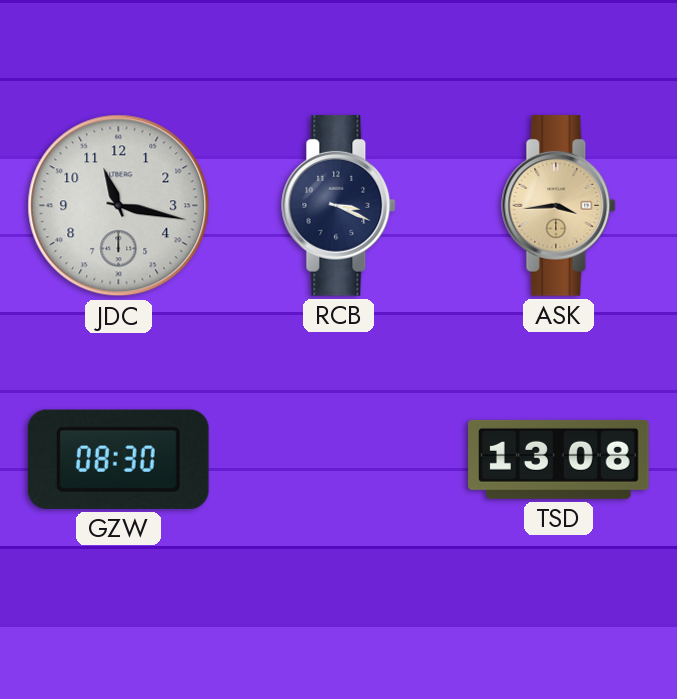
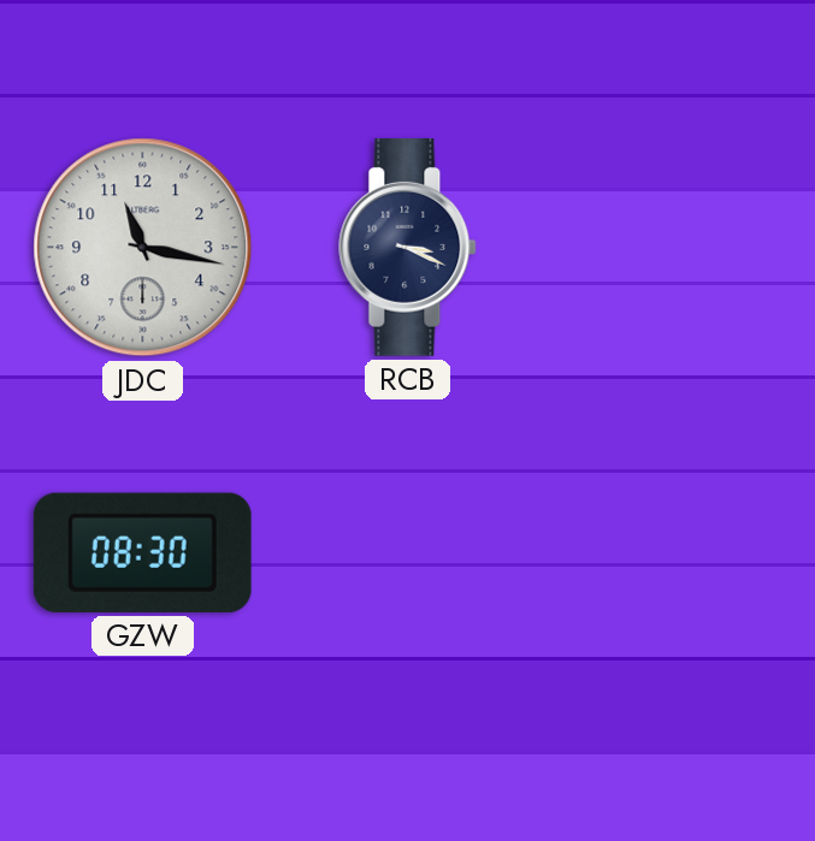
ASK: 3:44 -> none
TSD: 13:08 -> none
